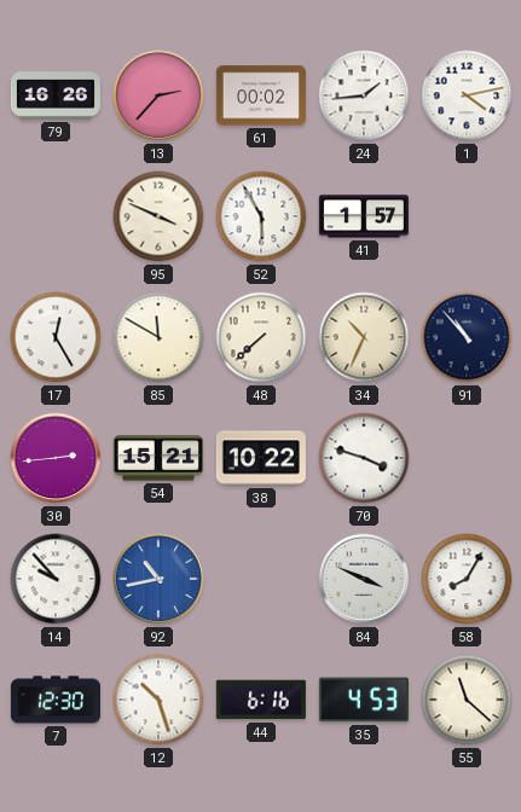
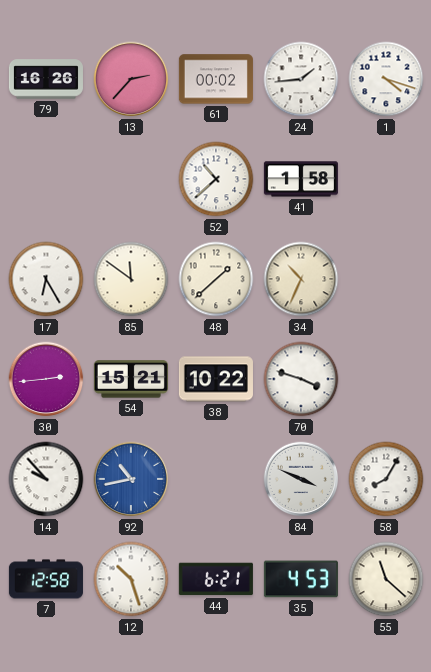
1: 4:13 -> 4:18
95: 3:49 -> none
52: 5:55 -> 10:38
41: 1:57 -> 1:58
17: 12:25 -> 6:25
85: 11:50 -> 11:51
48: 7:38 -> 1:38
91: 10:53 -> none
7: 12:30 -> 12:58
44: 6:16 -> 6:21
